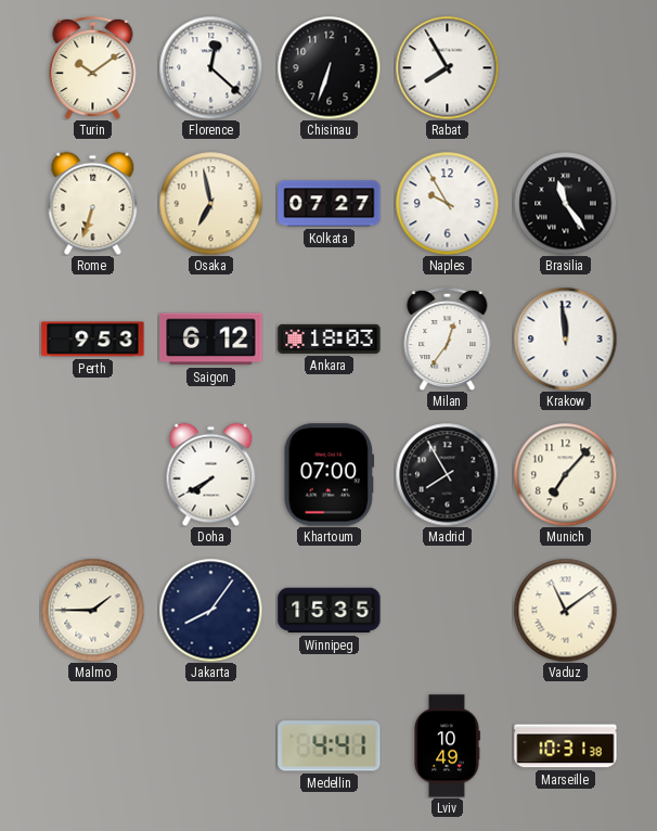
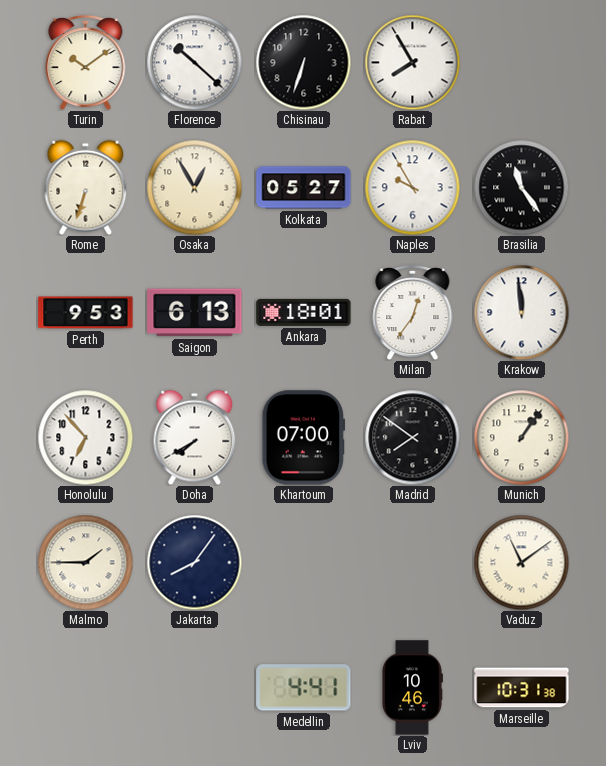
Florence: 12:22 -> 10:22
Osaka: 6:58 -> 12:55
Kolkata: 07:27 -> 05:27
Saigon: 6:12 -> 6:13
Ankara: 18:03 -> 18:01
Honolulu: none -> 6:53
Madrid: 7:55 -> 7:51
Munich: 7:07 -> 1:06
Winnipeg: 15:35 -> none
Lviv: 10:49 -> 10:46
